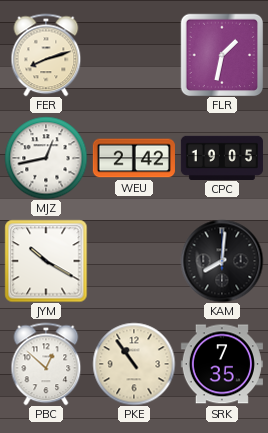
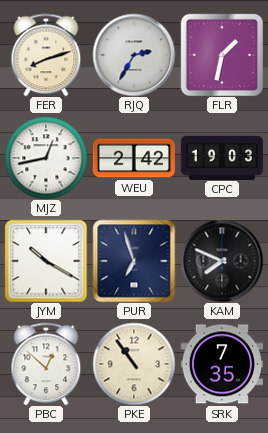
RJQ: none -> 2:35
CPC: 19:05 -> 19:03
PUR: none -> 6:57
KAM: 8:01 -> 7:49
